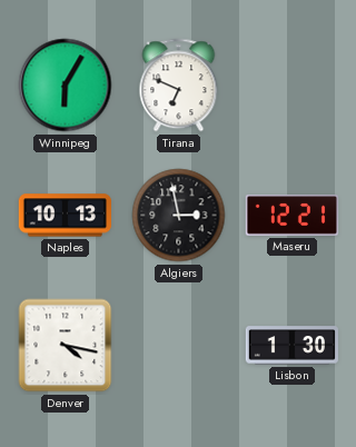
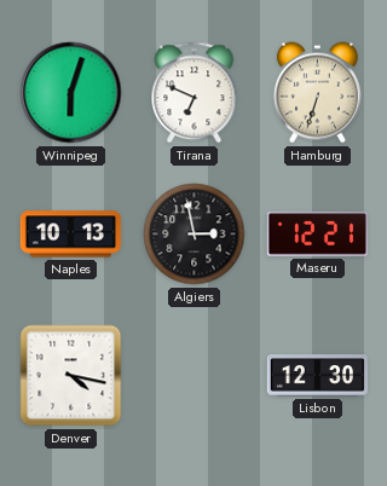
Winnipeg: 6:05 -> 6:03
Hamburg: none -> 6:33
Lisbon: 1:30 -> 12:30
